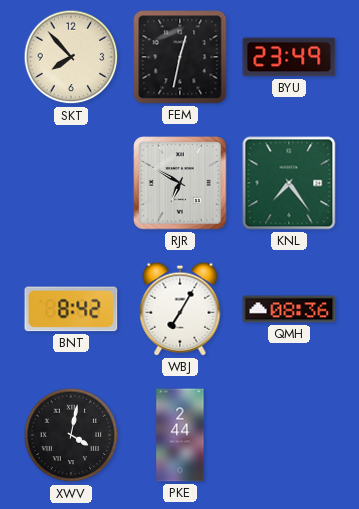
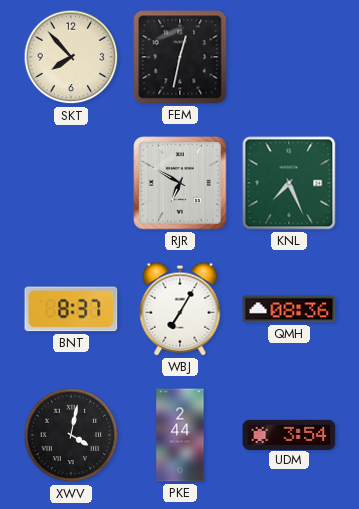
BYU: 23:49 -> none
KNL: 7:24 -> 7:26
BNT: 8:42 -> 8:37
UDM: none -> 3:54
